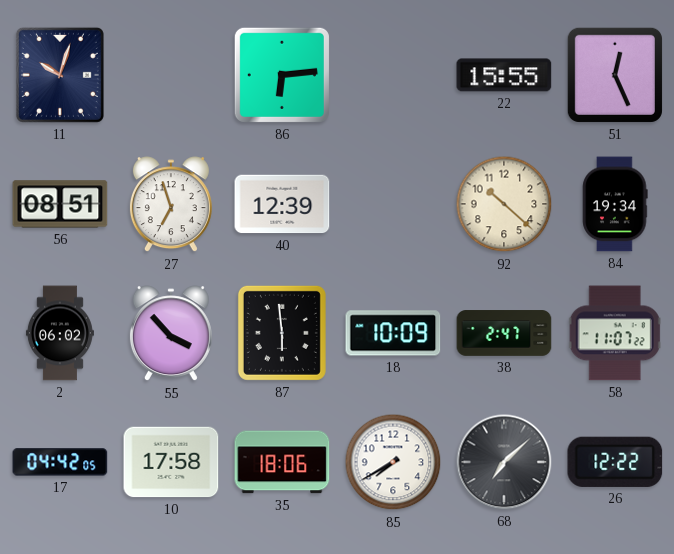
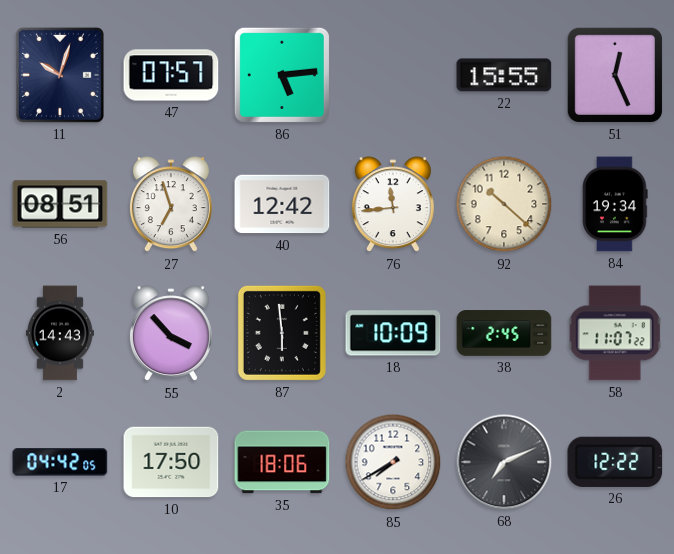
47: none -> 07:57
86: 6:14 -> 5:14
40: 12:39 -> 12:42
76: none -> 11:44
2: 06:02 -> 14:43
38: 2:47 -> 2:45
10: 17:58 -> 17:50
68: 7:08 -> 7:11
